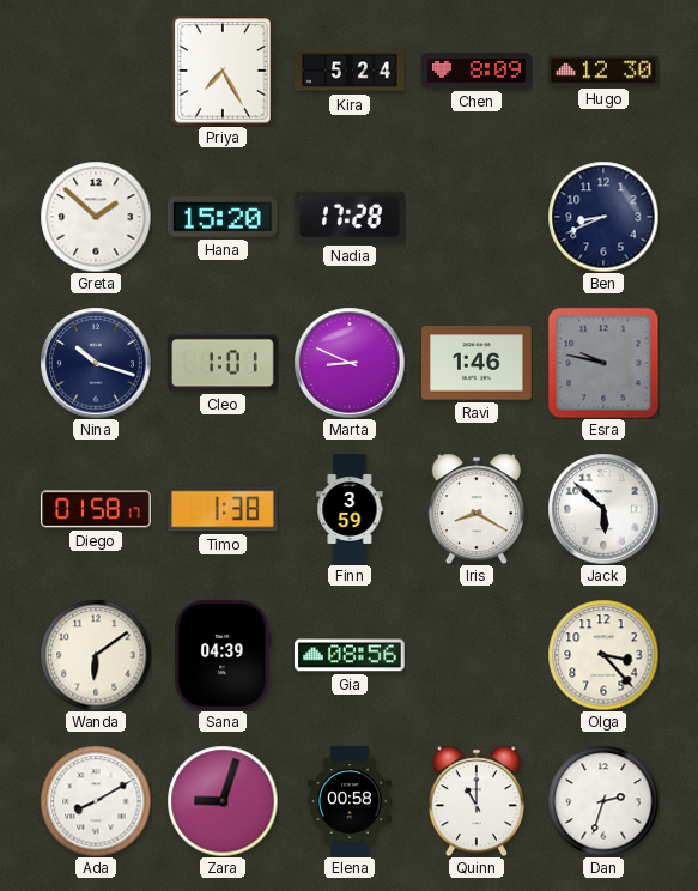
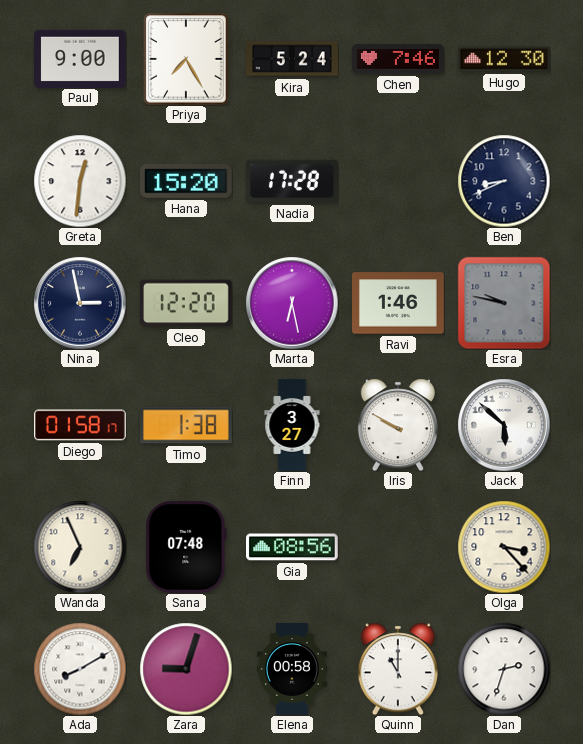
Paul: none -> 9:00
Chen: 8:09 -> 7:46
Greta: 1:52 -> 12:31
Nina: 10:18 -> 2:58
Cleo: 1:01 -> 12:20
Marta: 8:49 -> 6:28
Finn: 3:59 -> 3:27
Iris: 8:20 -> 9:50
Wanda: 6:09 -> 6:56
Sana: 04:39 -> 07:48
